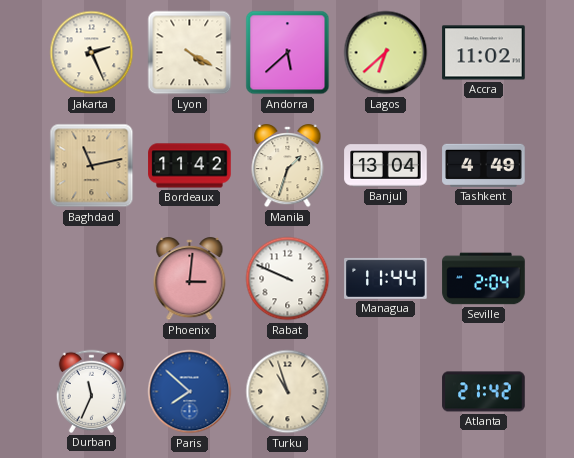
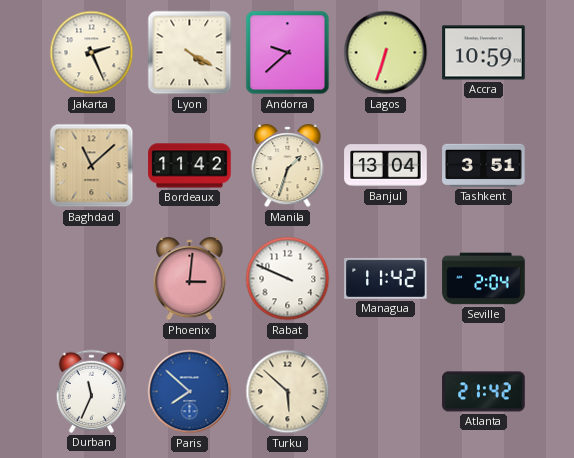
Andorra: 5:38 -> 9:38
Lagos: 6:38 -> 6:33
Accra: 11:02 -> 10:59
Baghdad: 11:13 -> 11:08
Tashkent: 4:49 -> 3:51
Managua: 11:44 -> 11:42
Turku: 10:57 -> 5:52
